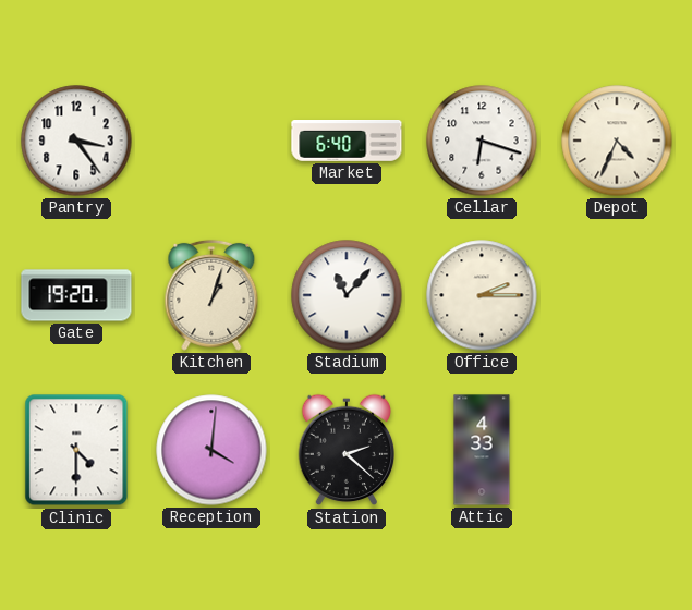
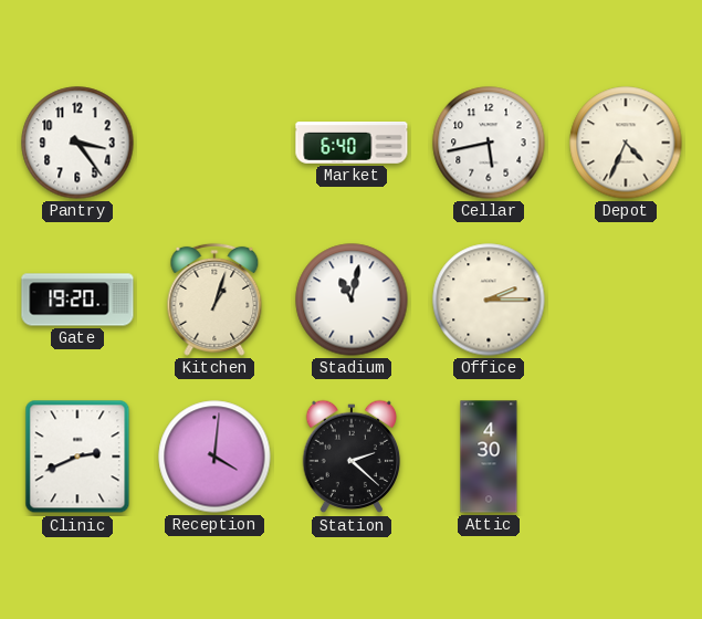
Cellar: 6:18 -> 5:43
Stadium: 11:07 -> 11:02
Clinic: 4:30 -> 2:41
Attic: 4:33 -> 4:30
